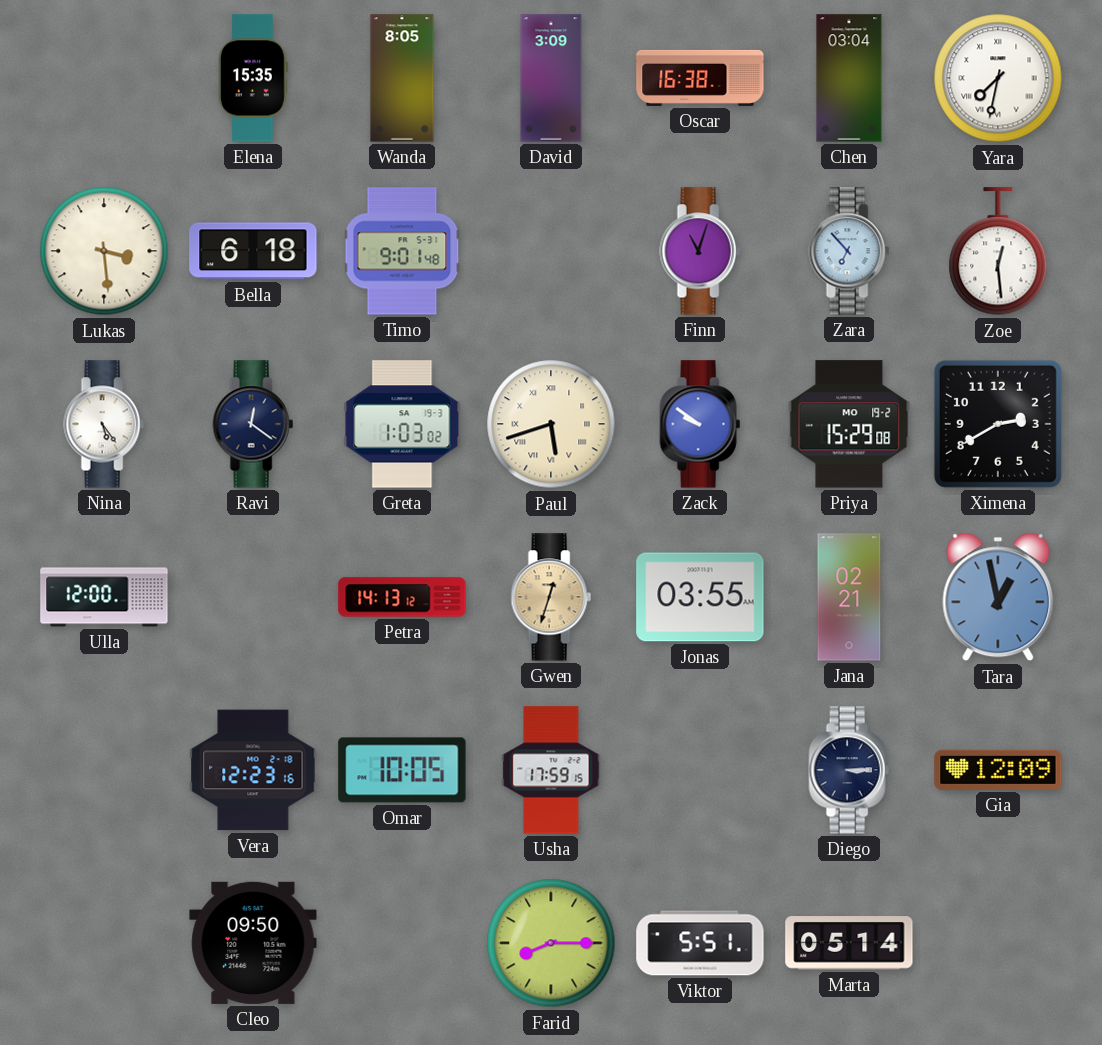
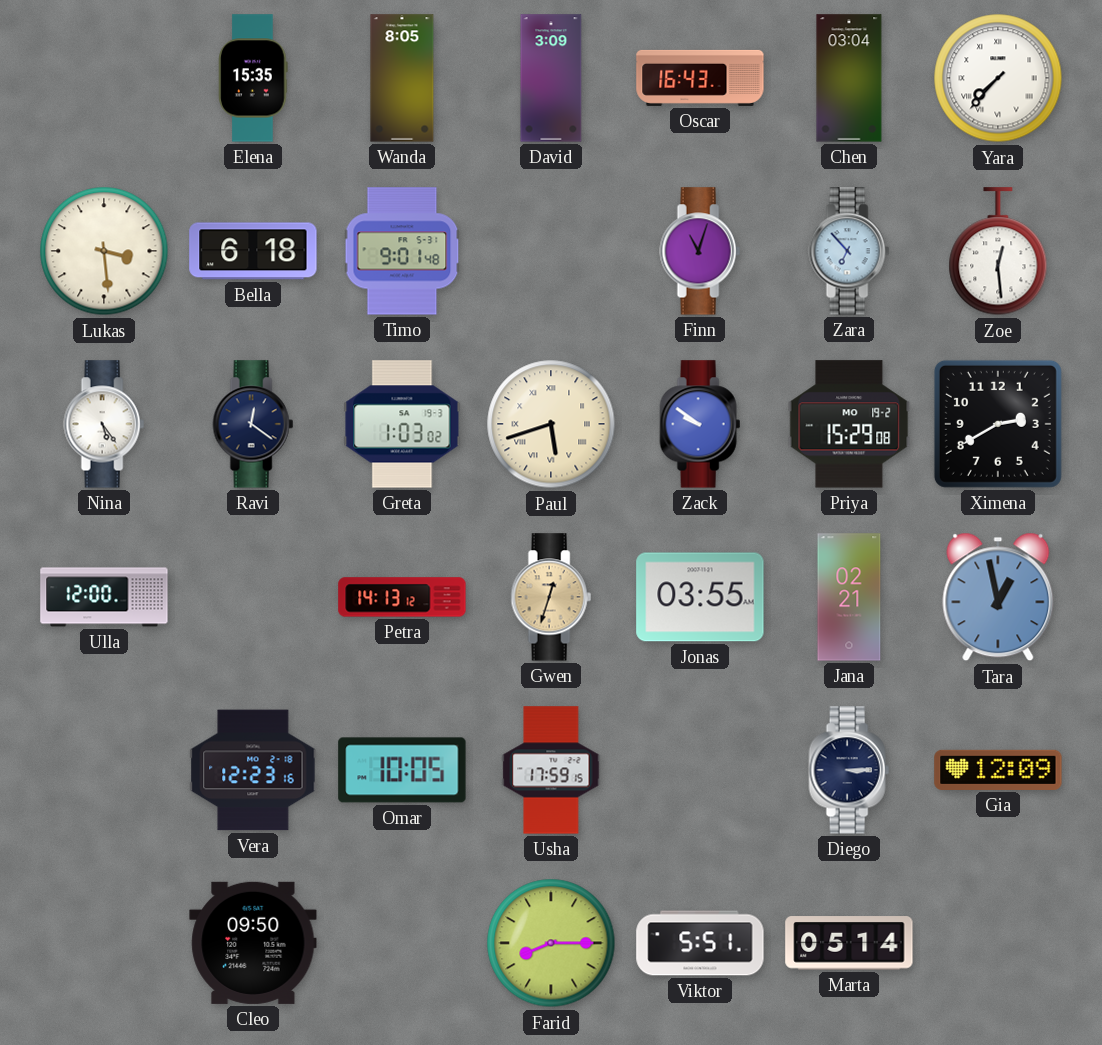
Oscar: 16:38 -> 16:43
Yara: 7:32 -> 7:37
